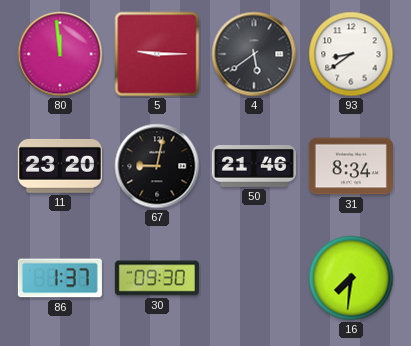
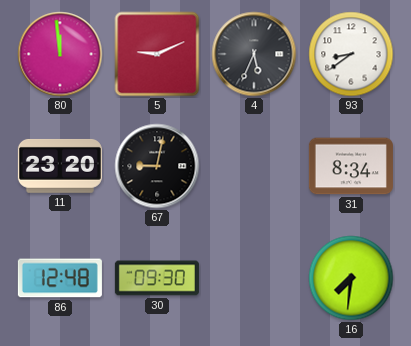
5: 9:15 -> 9:11
4: 5:39 -> 5:34
50: 21:46 -> none
86: 1:37 -> 12:48
